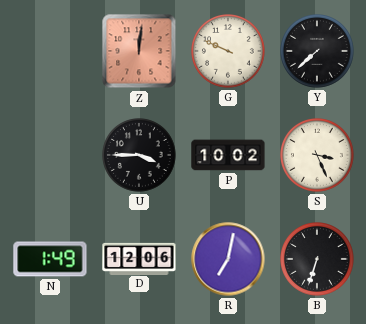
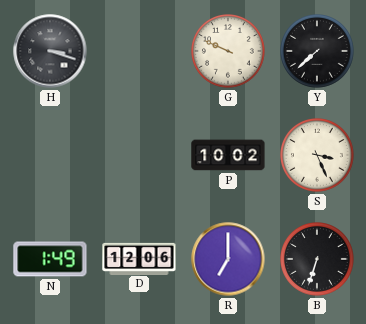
H: none -> 3:18
Z: 12:01 -> none
U: 3:45 -> none
R: 7:02 -> 7:00
